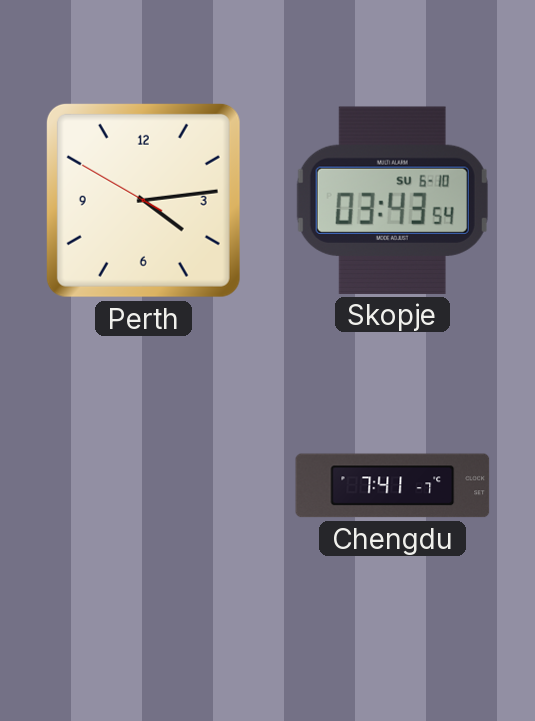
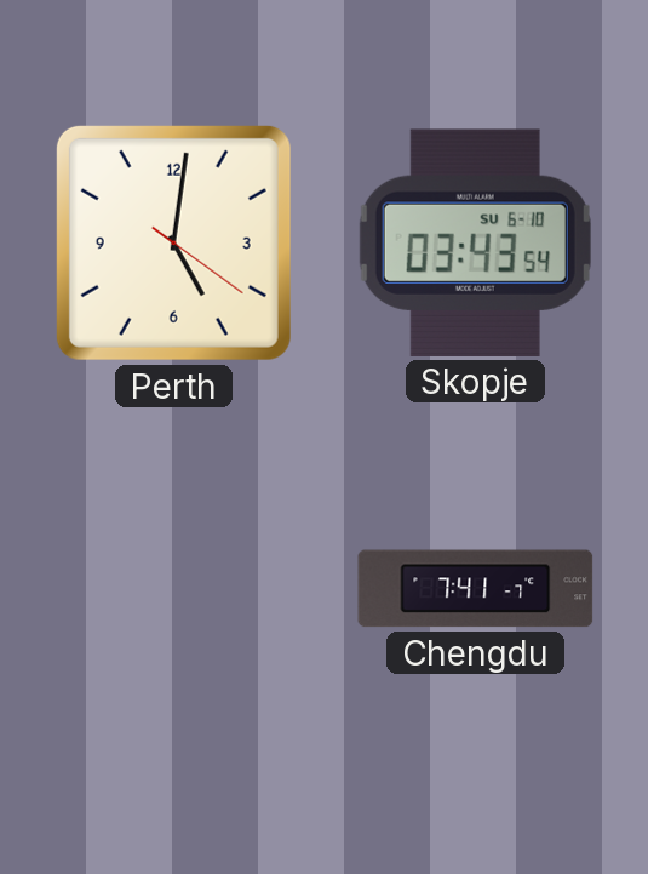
Perth: 4:13 -> 5:01
